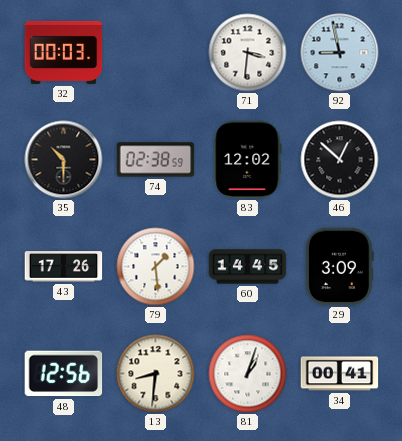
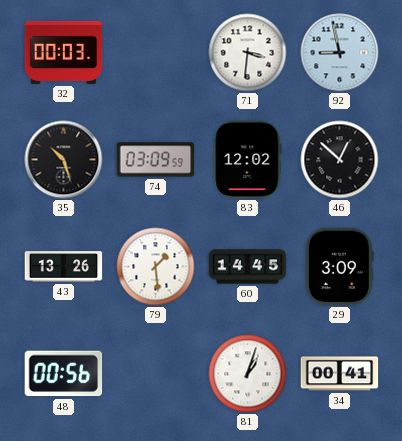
35: 10:30 -> 10:27
74: 02:38 -> 03:09
43: 17:26 -> 13:26
48: 12:56 -> 00:56
13: 8:31 -> none
